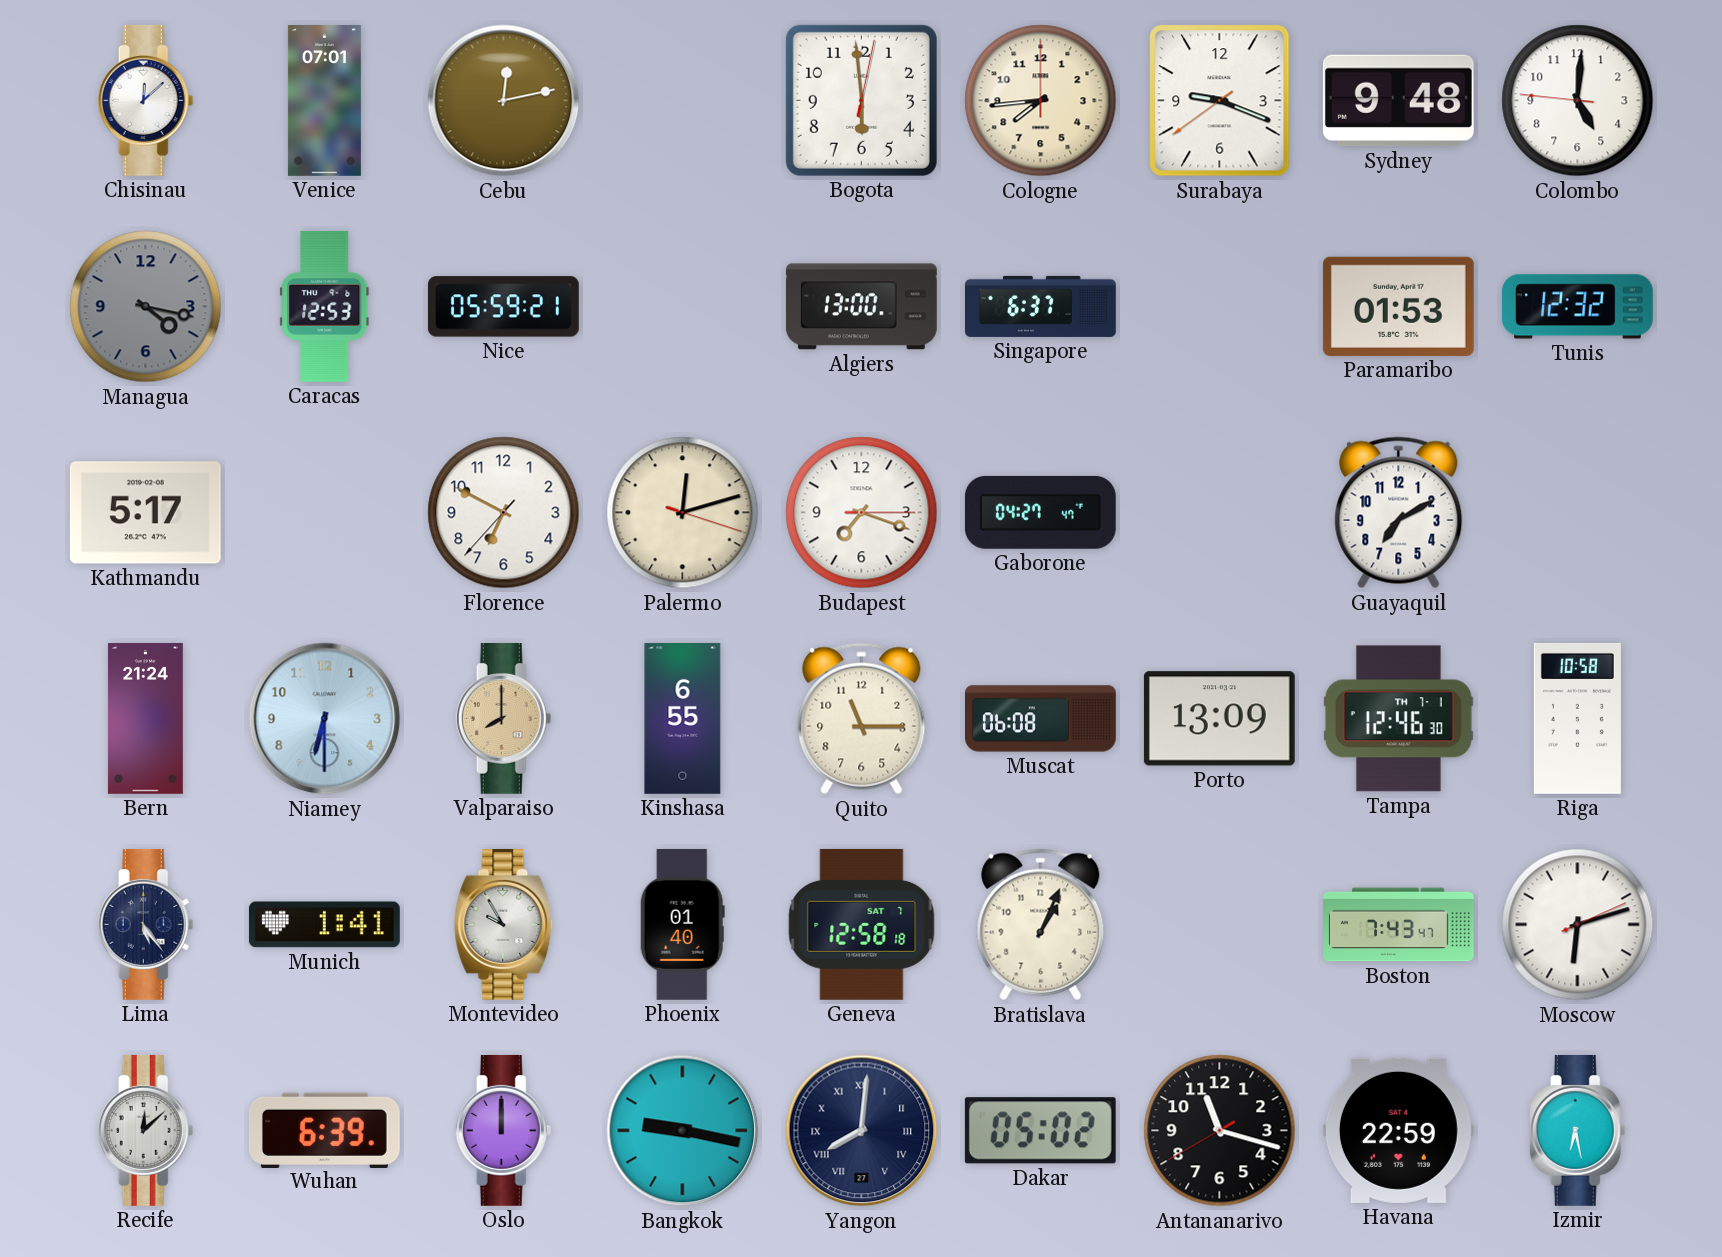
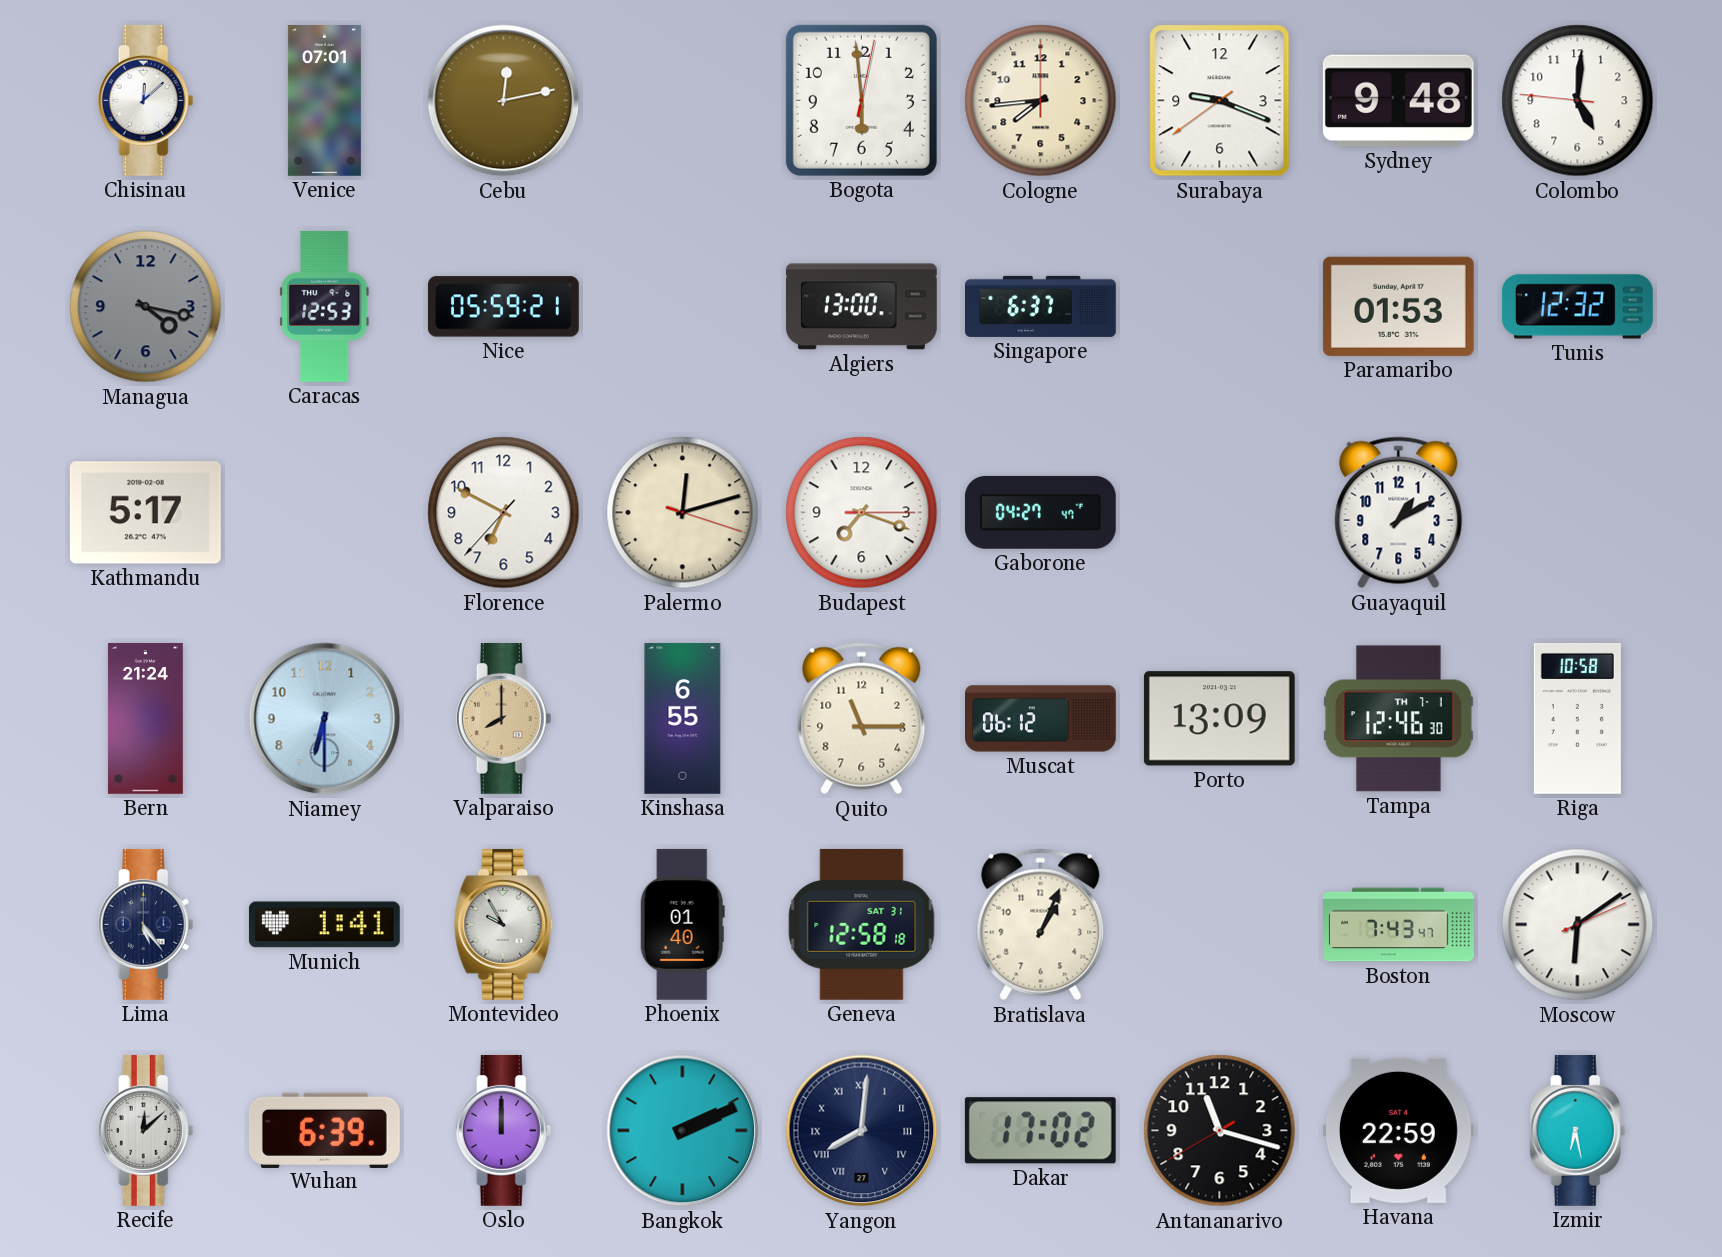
Guayaquil: 7:10 -> 1:10
Muscat: 06:08 -> 06:12
Geneva date: SAT 7 -> SAT 31
Moscow: 6:12 -> 6:09
Bangkok: 9:17 -> 2:11
Dakar: 05:02 -> 17:02
